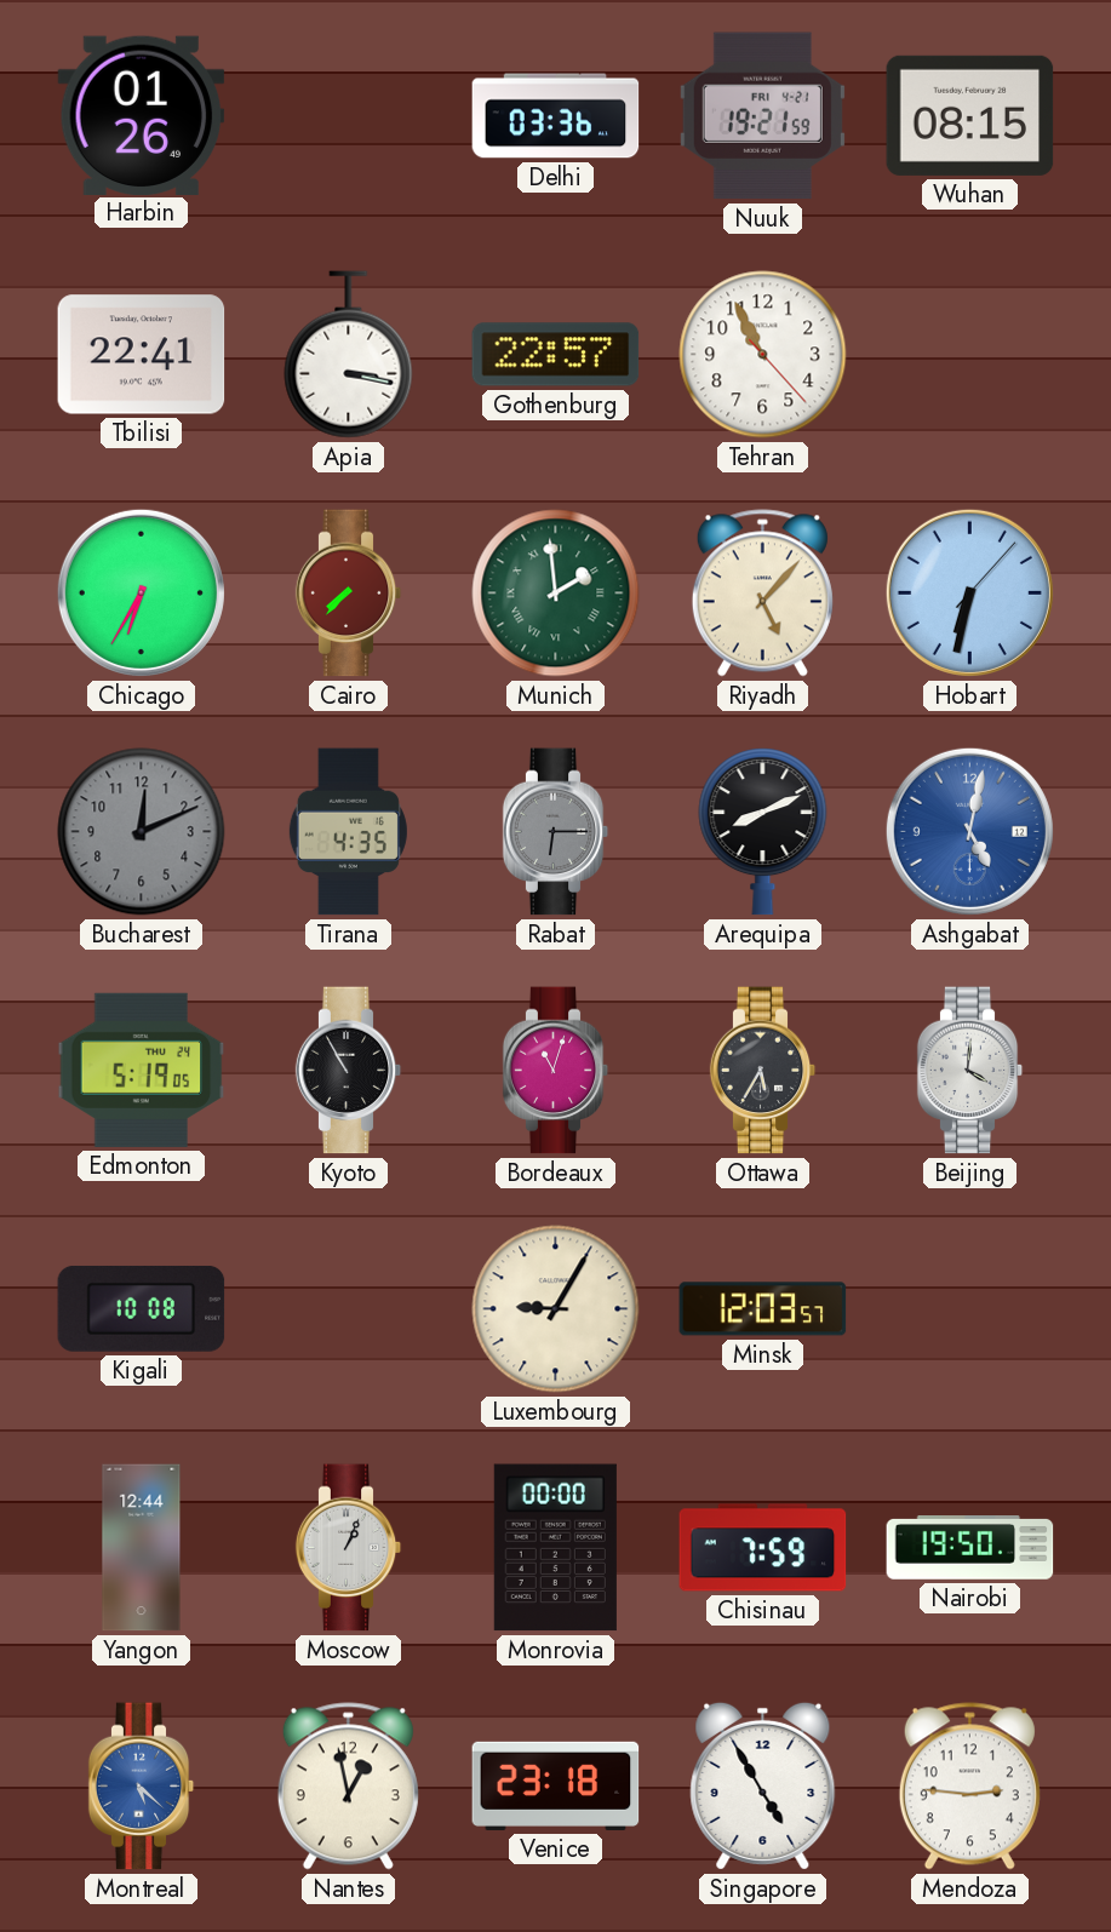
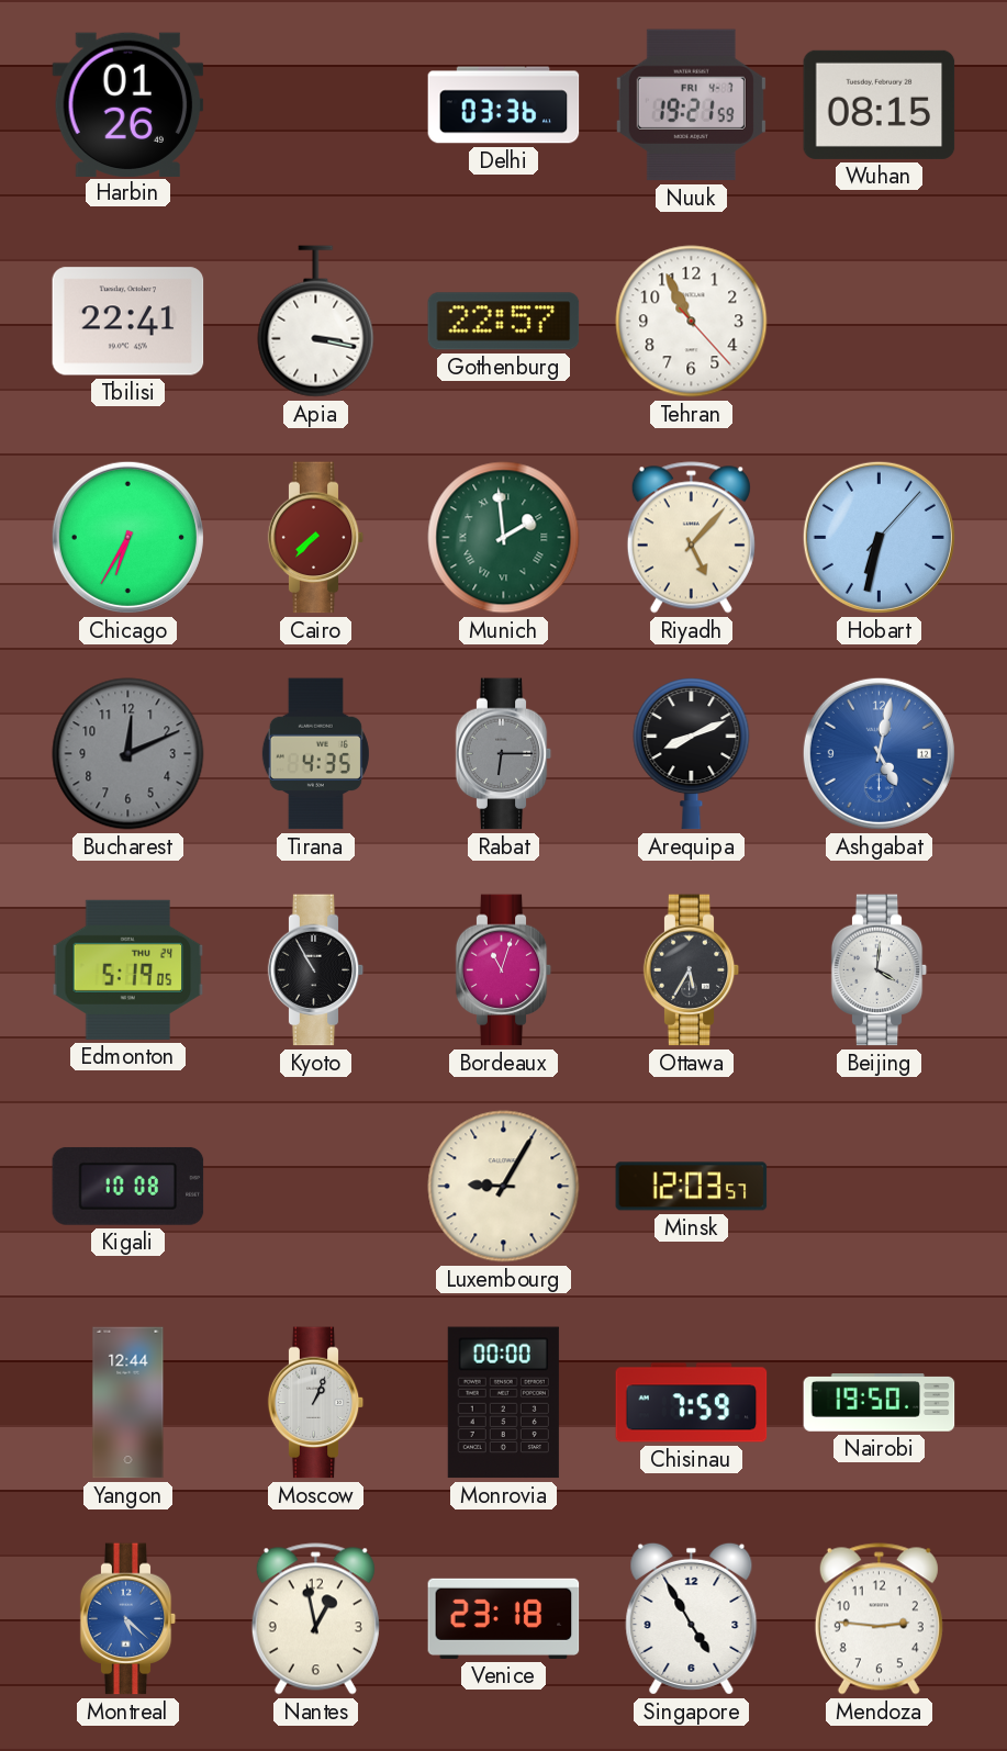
Nuuk date: FRI 4-21 -> FRI 4-7
